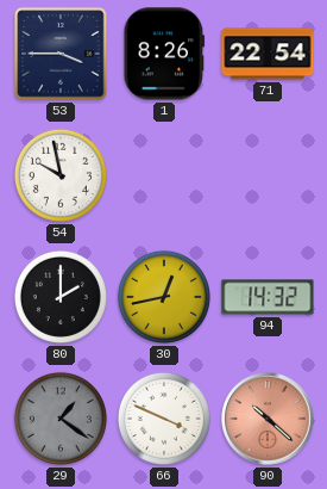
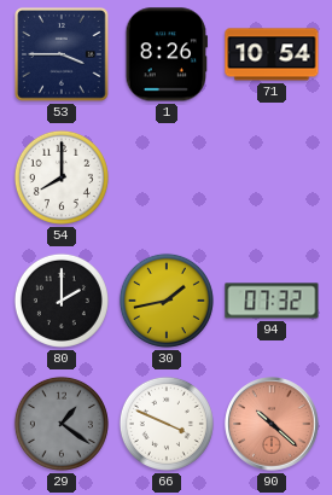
71: 22:54 -> 10:54
54: 9:58 -> 8:00
30: 12:43 -> 1:43
94: 14:32 -> 07:32
